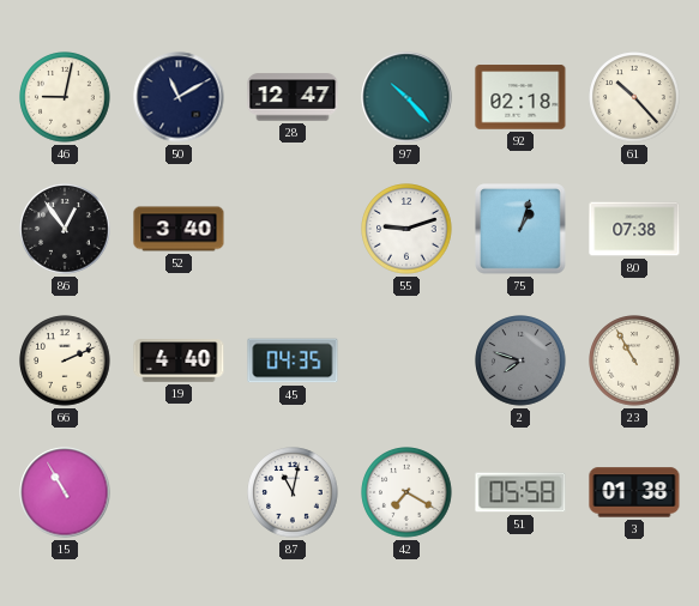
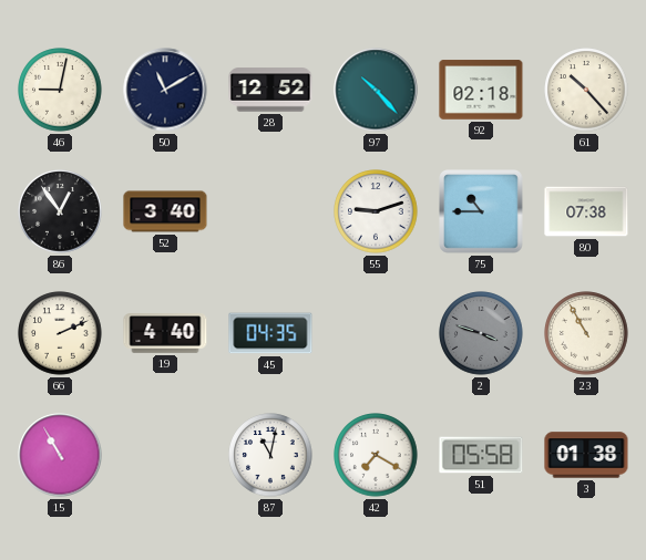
28: 12:47 -> 12:52
75: 1:03 -> 10:45
2: 7:48 -> 3:48
